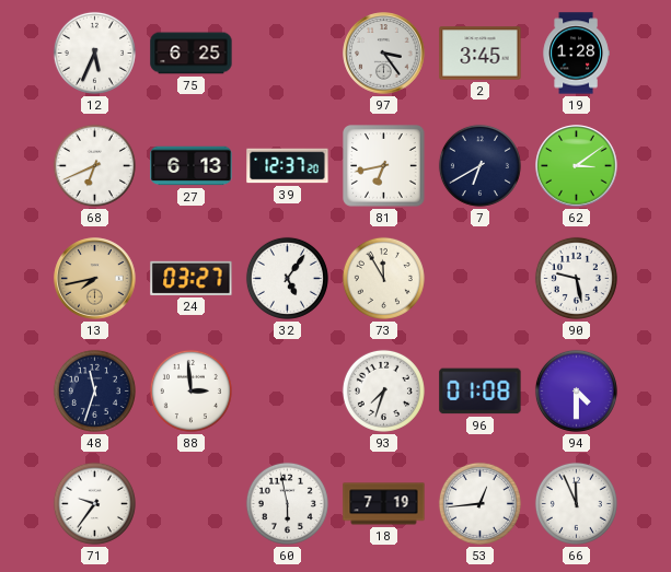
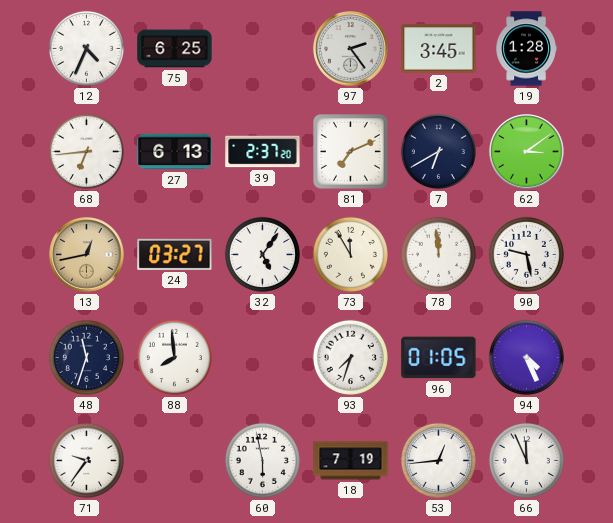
12: 5:34 -> 4:34
97: 3:24 -> 2:24
68: 6:41 -> 6:44
39: 12:37 -> 2:37
81: 6:43 -> 7:11
13: 7:43 -> 12:43
78: none -> 11:59
88: 2:59 -> 7:59
96: 01:08 -> 01:05
94: 4:30 -> 4:26
